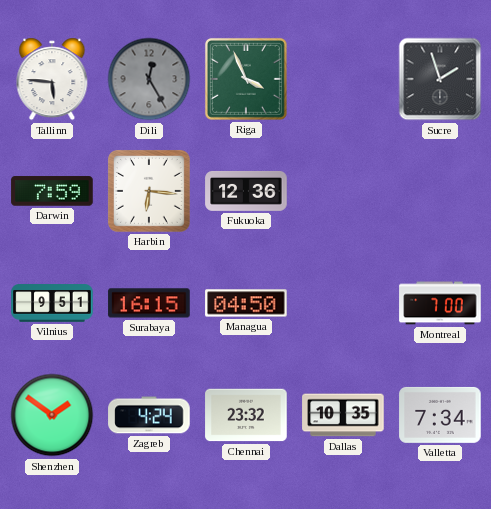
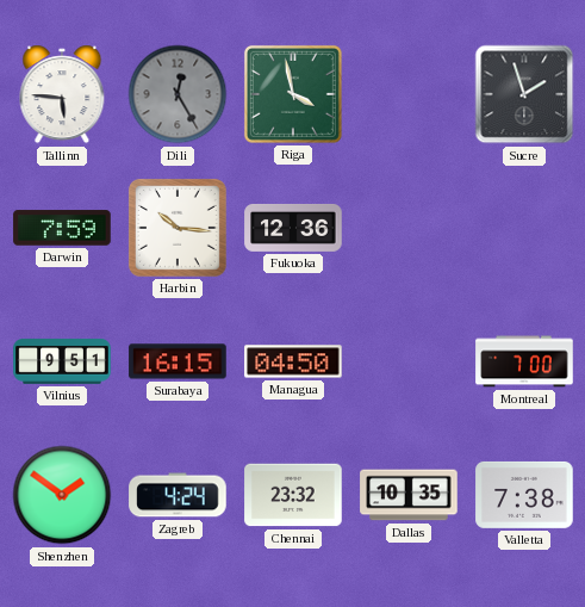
Riga: 3:56 -> 3:58
Harbin: 6:16 -> 10:16
Valletta: 7:34 -> 7:38
